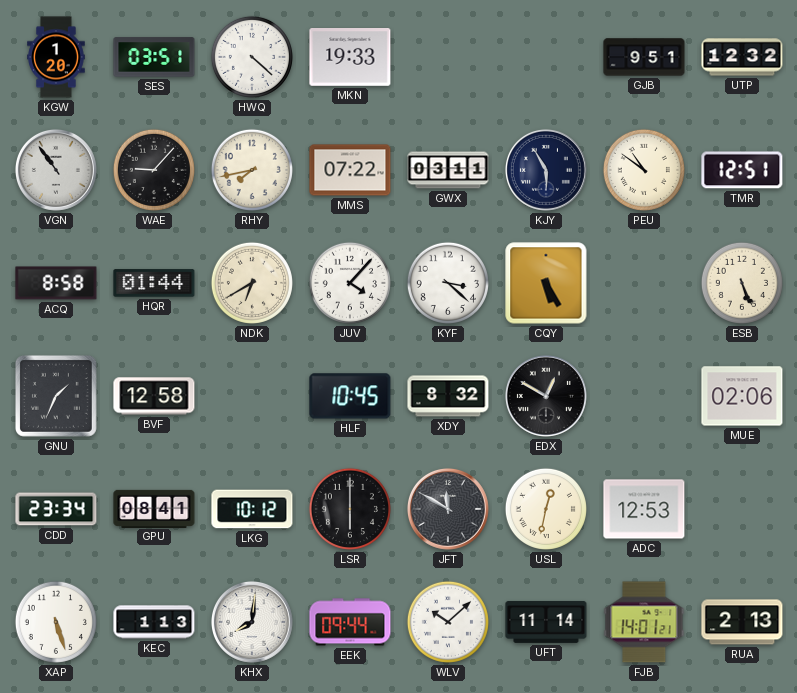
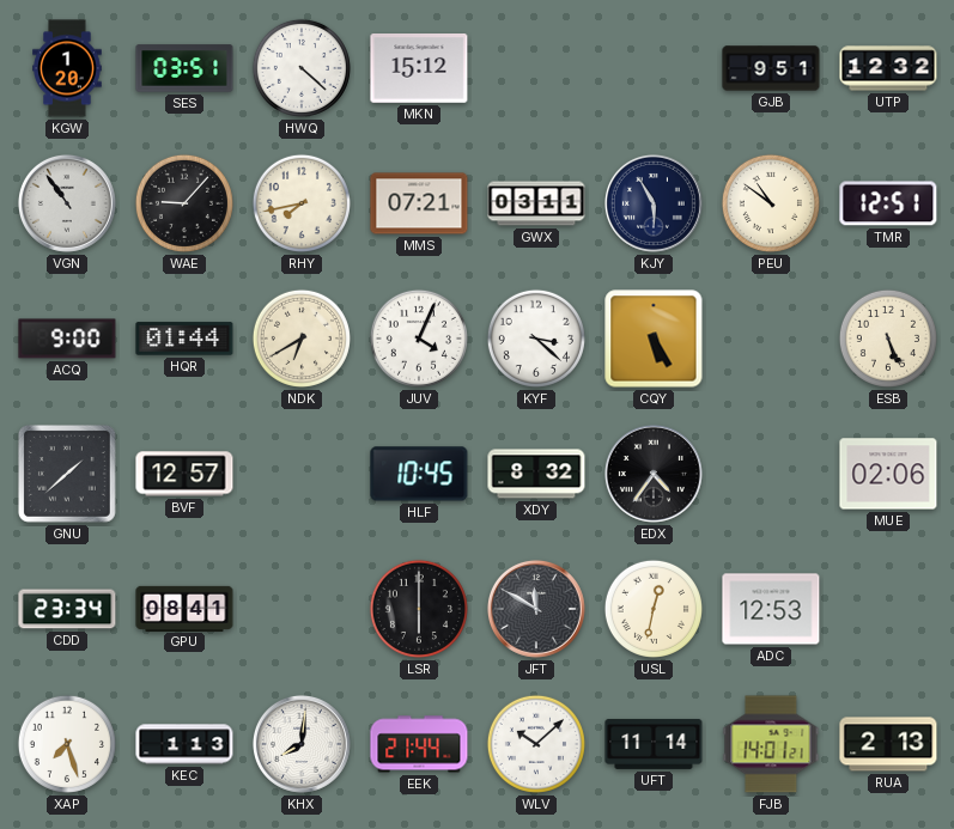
MKN: 19:33 -> 15:12
MMS: 07:22 -> 07:21
ACQ: 8:58 -> 9:00
JUV: 4:07 -> 4:04
GNU: 1:34 -> 1:38
BVF: 12:58 -> 12:57
EDX: 12:50 -> 4:36
LKG: 10:12 -> none
XAP: 5:27 -> 7:27
EEK: 09:44 -> 21:44
